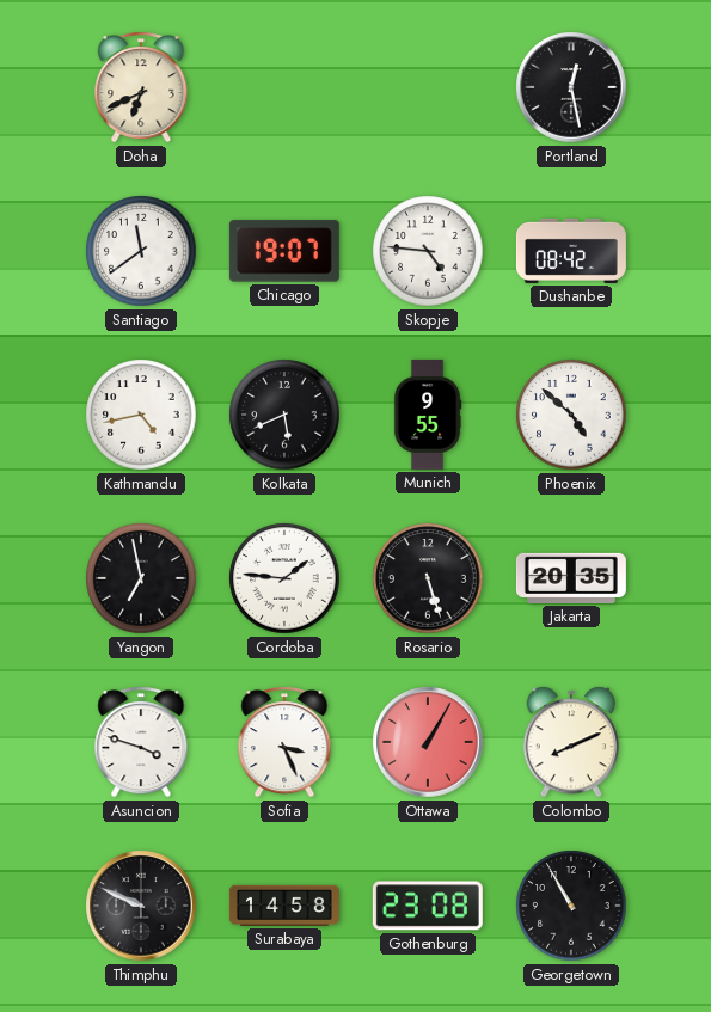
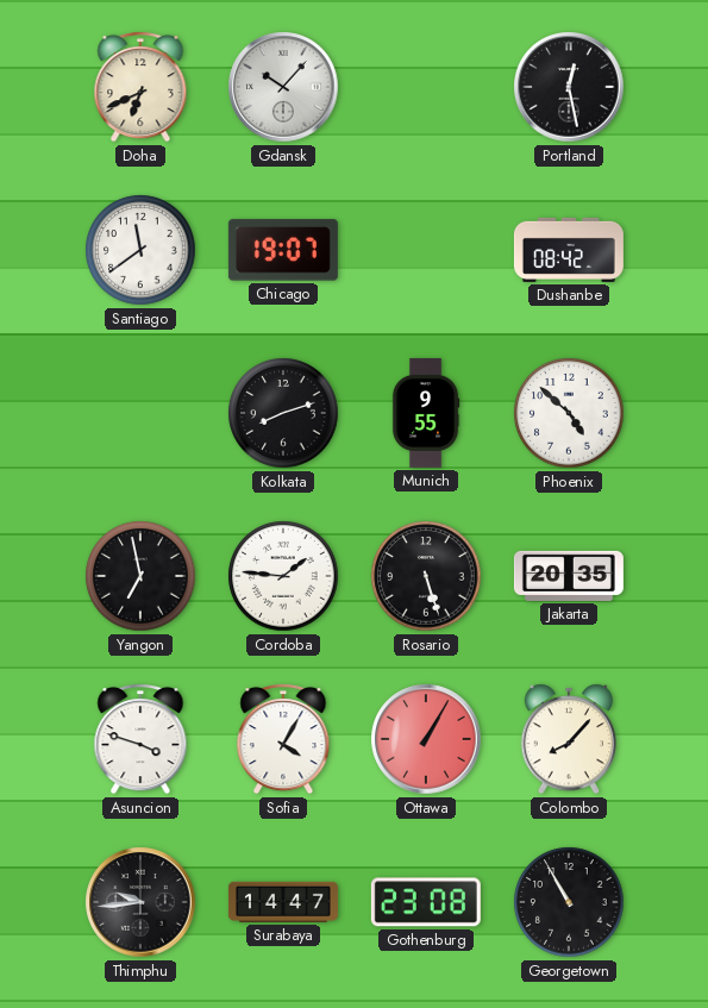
Gdansk: none -> 10:07
Skopje: 4:46 -> none
Kathmandu: 4:43 -> none
Kolkata: 5:41 -> 8:12
Sofia: 3:26 -> 4:05
Colombo: 8:11 -> 8:07
Thimphu: 9:49 -> 9:44
Surabaya: 14:58 -> 14:47
